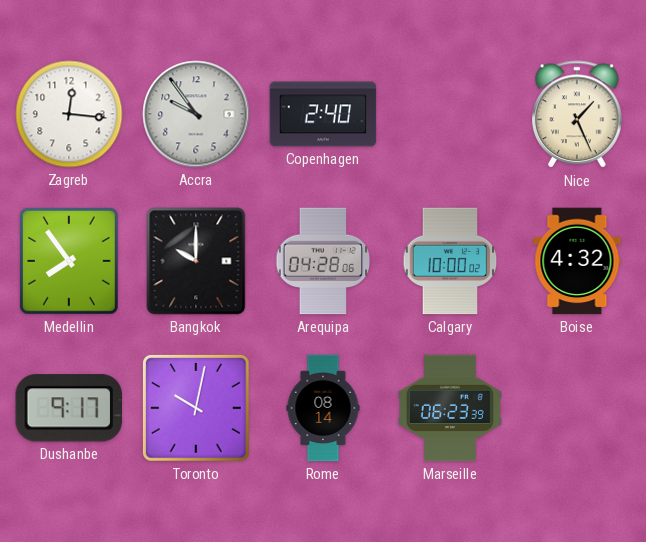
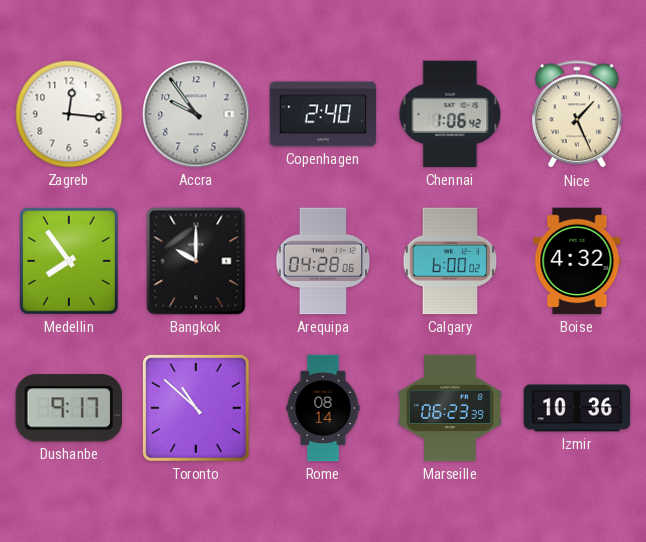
Chennai: none -> 1:06
Calgary: 10:00 -> 6:00
Toronto: 10:02 -> 10:52
Izmir: none -> 10:36
